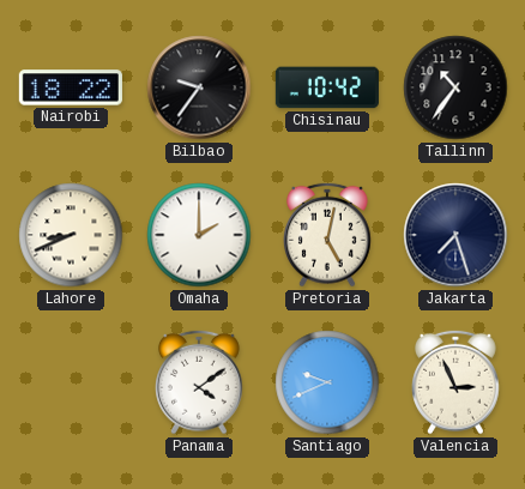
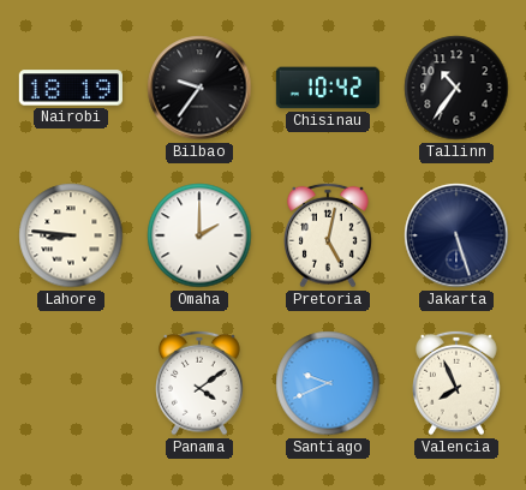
Nairobi: 18:22 -> 18:19
Lahore: 8:41 -> 8:46
Jakarta: 7:27 -> 5:27
Valencia: 2:56 -> 7:56
